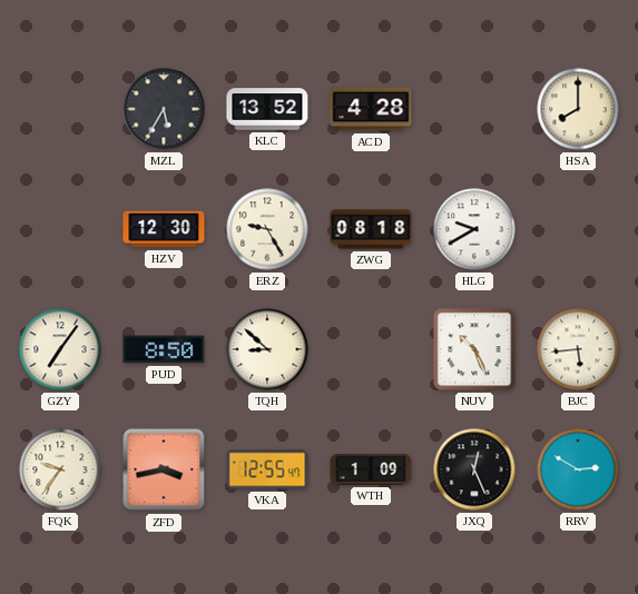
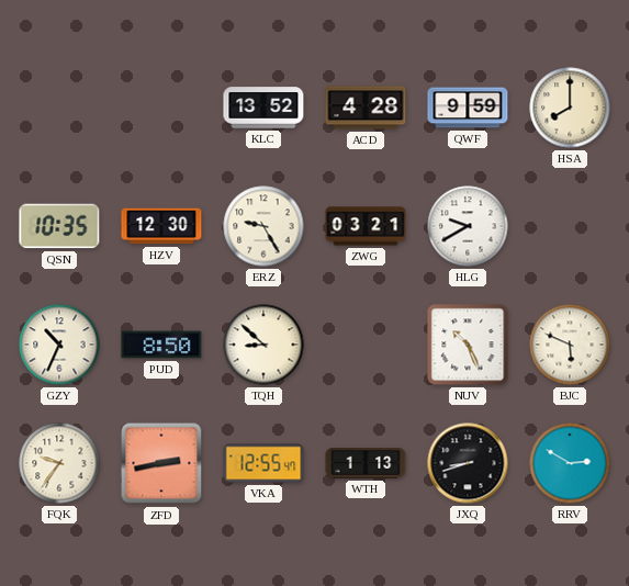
MZL: 5:35 -> none
QWF: none -> 9:59
QSN: none -> 10:35
ZWG: 08:18 -> 03:21
GZY: 7:06 -> 10:34
BJC: 5:44 -> 5:49
ZFD: 3:43 -> 2:43
WTH: 1:09 -> 1:13
JXQ: 12:26 -> 8:42
